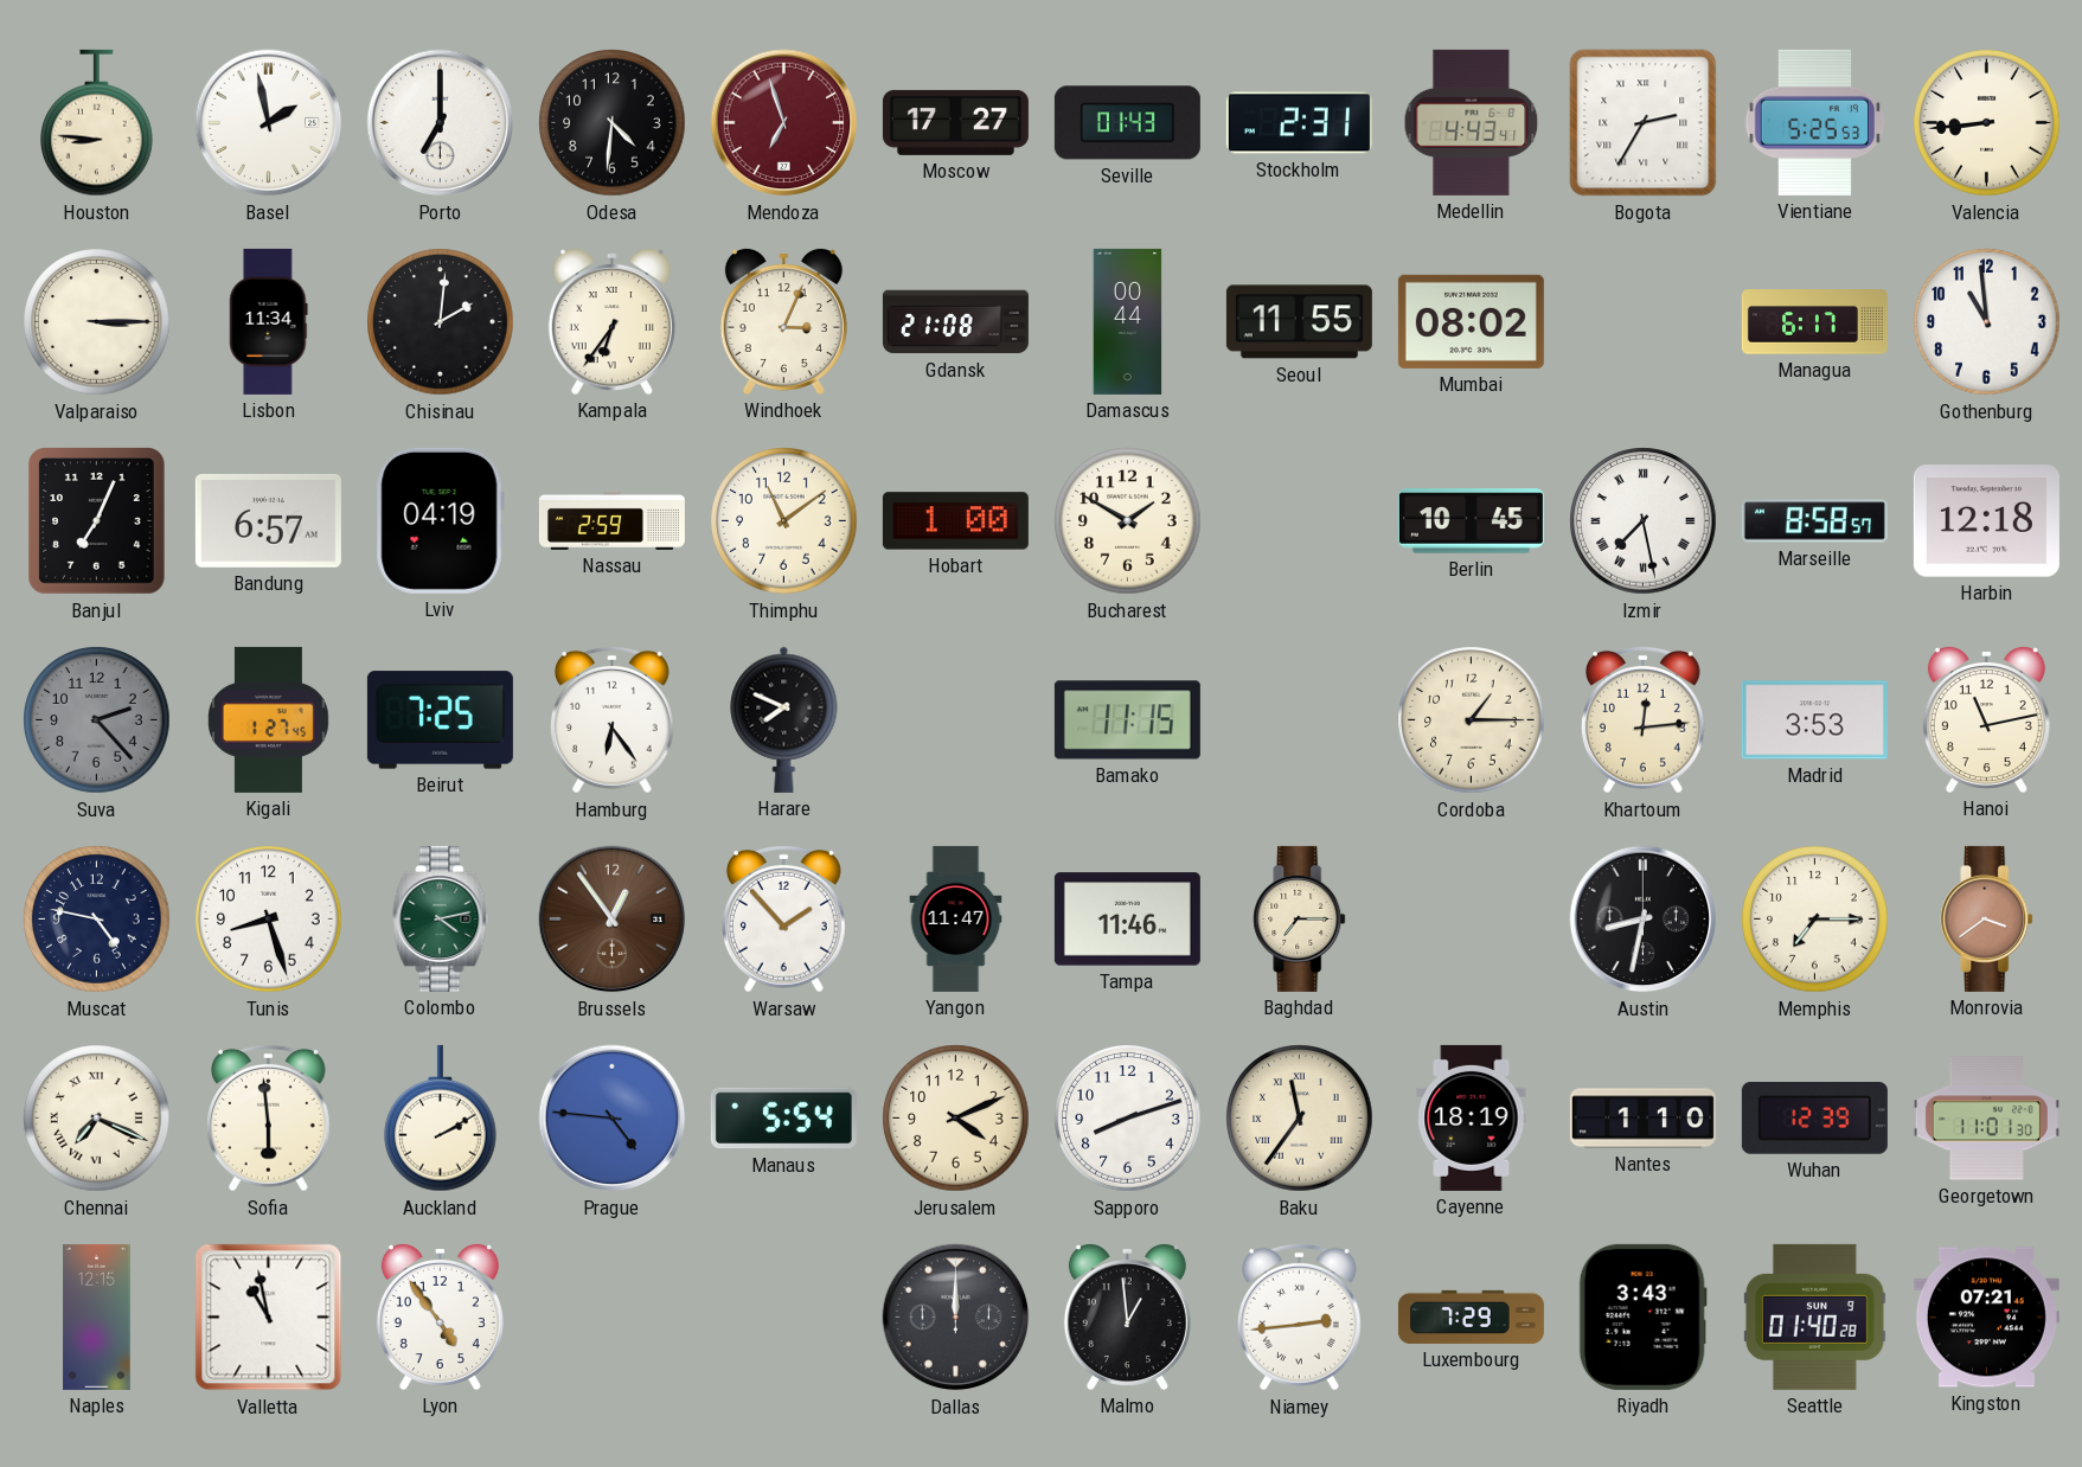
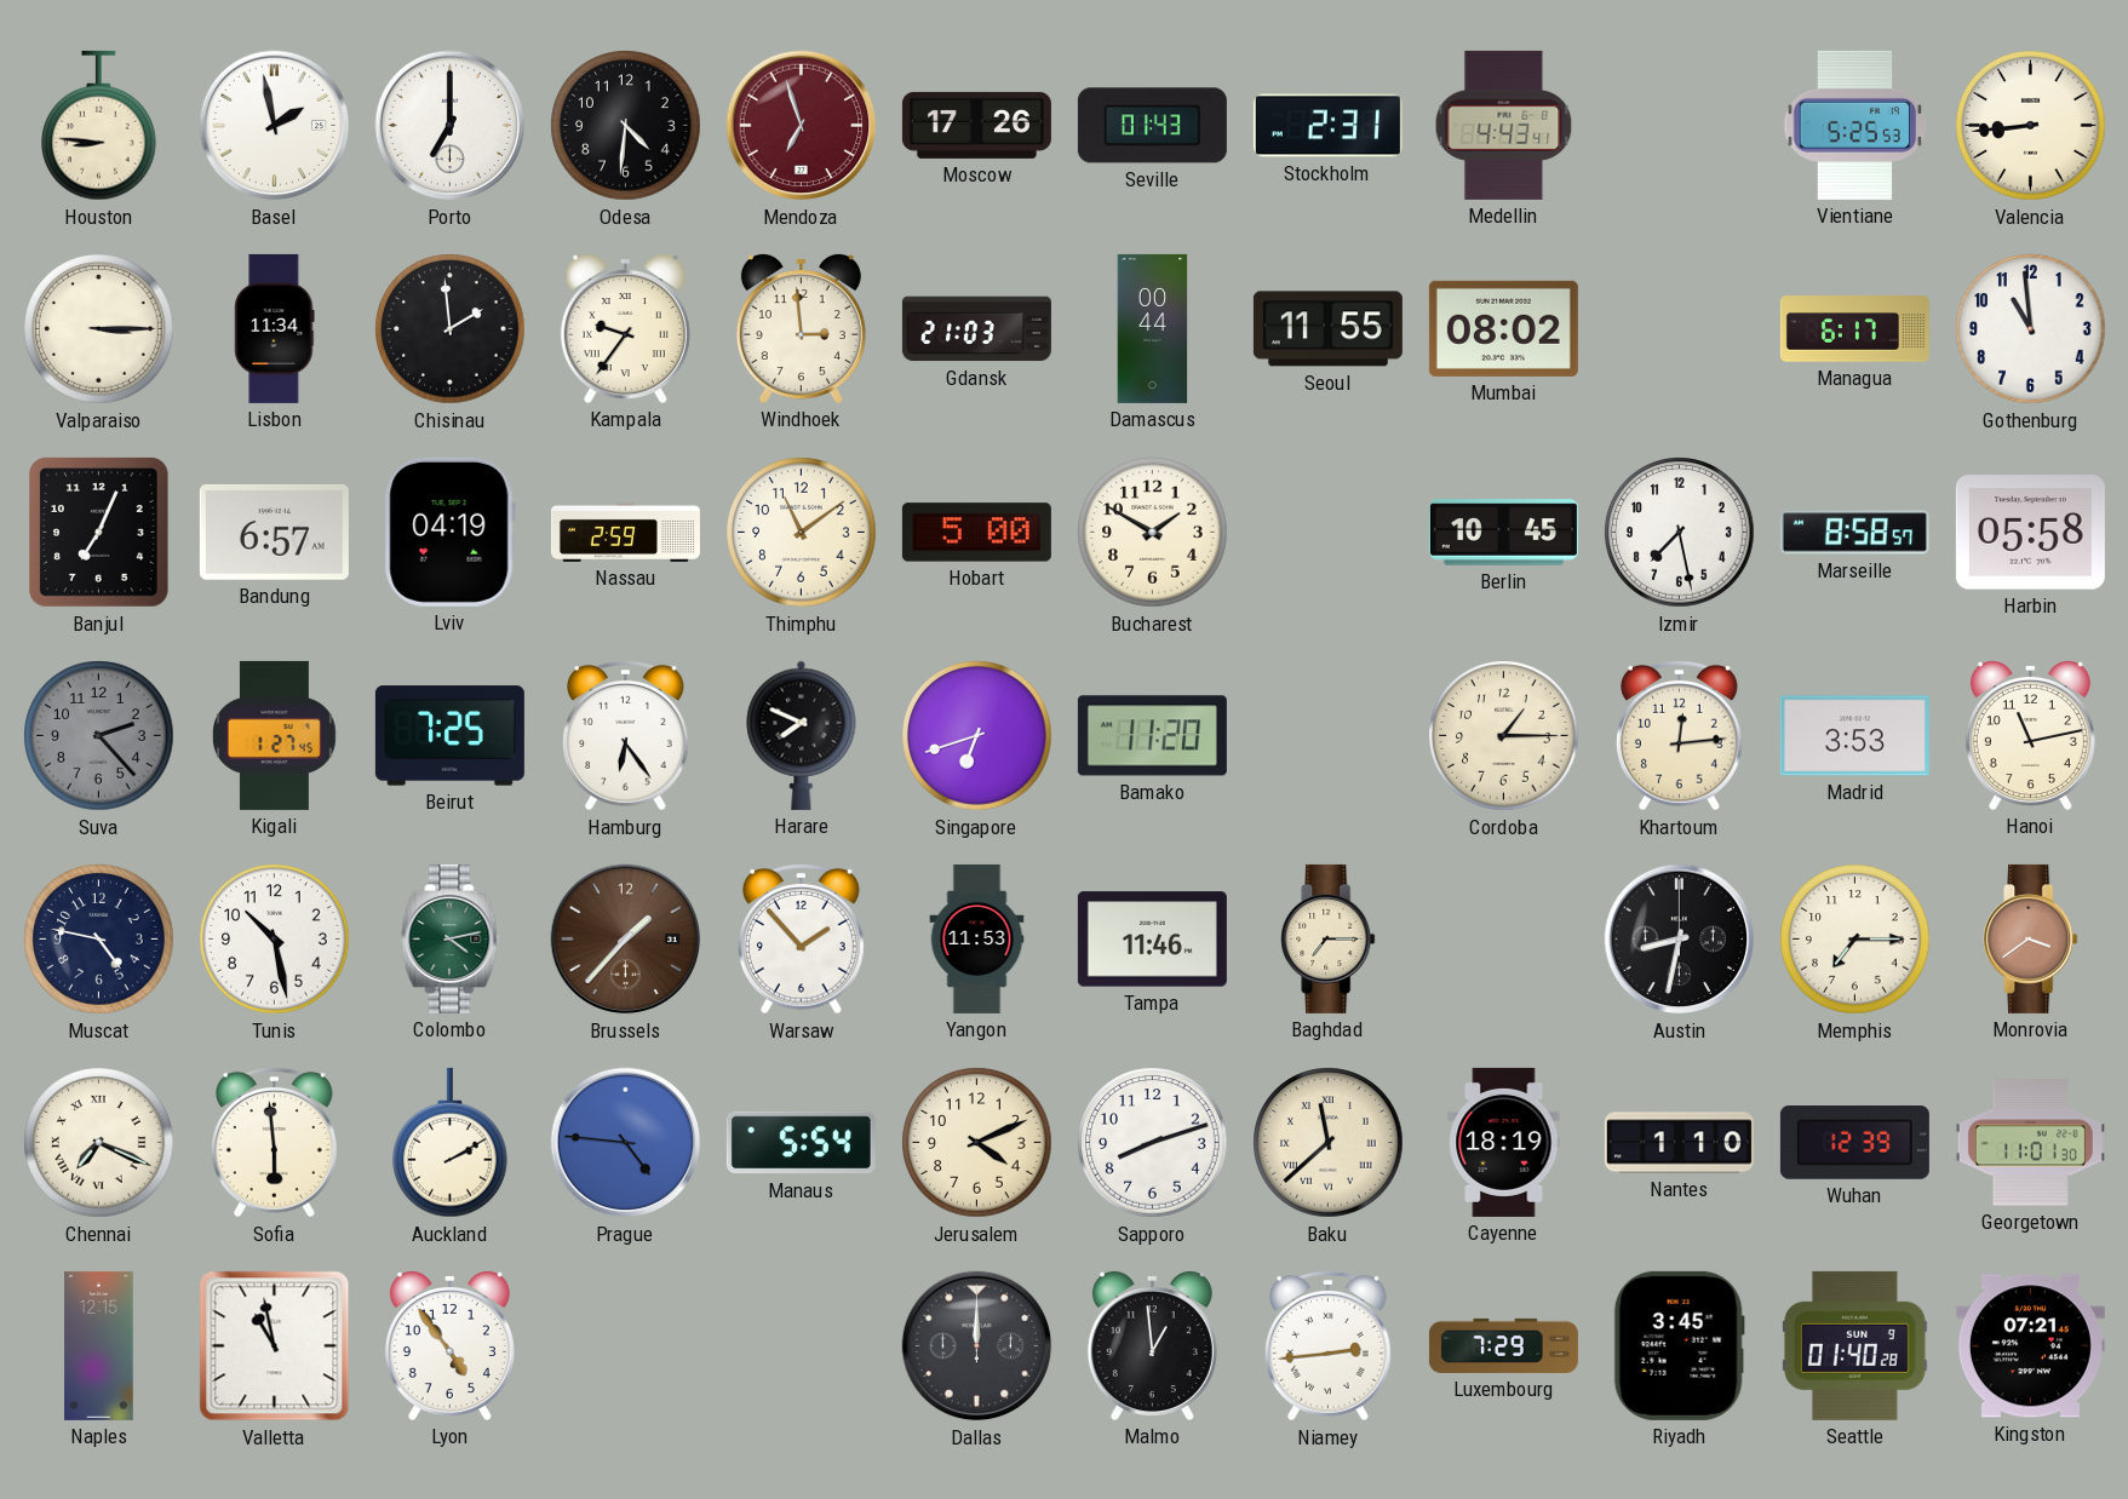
Moscow: 17:27 -> 17:26
Bogota: 2:35 -> none
Chisinau: 2:01 -> 1:59
Kampala: 6:36 -> 9:36
Windhoek: 3:04 -> 2:59
Gdansk: 21:08 -> 21:03
Hobart: 1:00 -> 5:00
Izmir numerals: Roman -> Arabic
Harbin: 12:18 -> 05:58
Singapore: none -> 6:42
Bamako: 11:15 -> 11:20
Tunis: 8:27 -> 10:28
Brussels: 12:54 -> 1:37
Yangon: 11:47 -> 11:53
Baku: 11:36 -> 11:38
Riyadh: 3:43 -> 3:45
